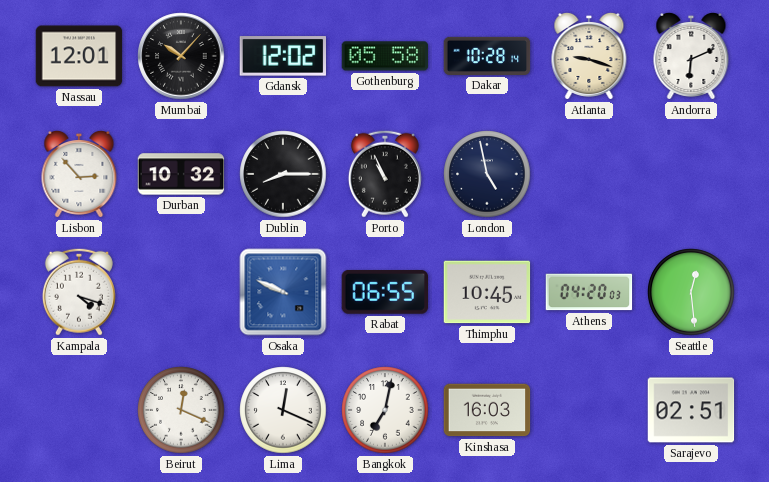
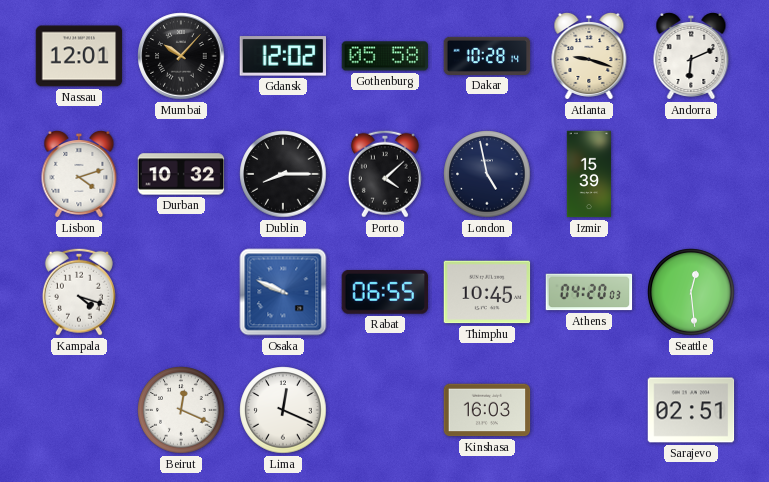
Lisbon: 2:53 -> 4:12
Porto: 10:56 -> 4:08
Izmir: none -> 15:39
Bangkok: 7:02 -> none
